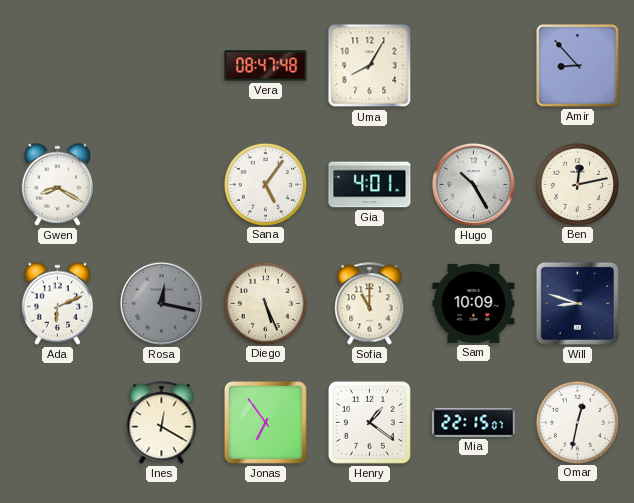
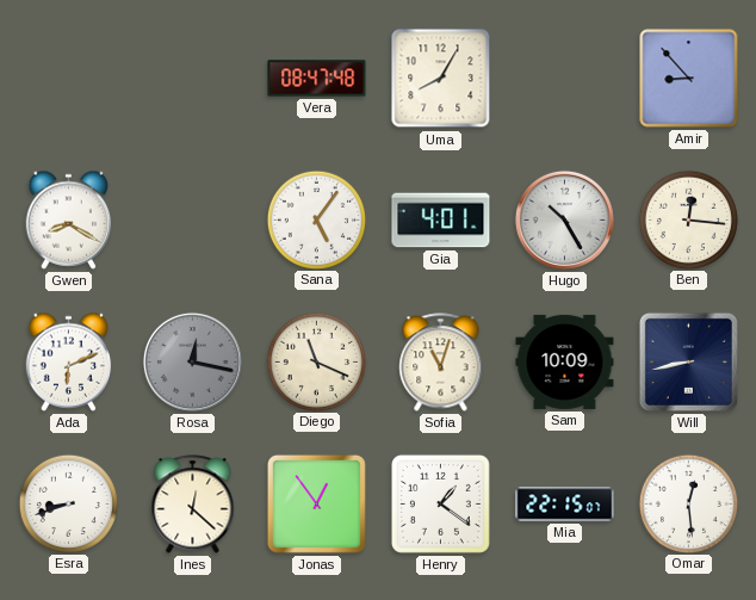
Ben: 12:13 -> 12:16
Diego: 5:26 -> 11:19
Sofia: 11:00 -> 11:03
Will: 8:48 -> 8:43
Esra: none -> 8:42
Ines: 12:20 -> 12:22
Jonas: 6:54 -> 12:54
Omar: 12:32 -> 12:29
